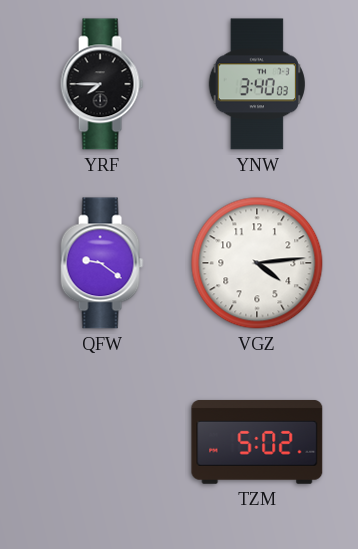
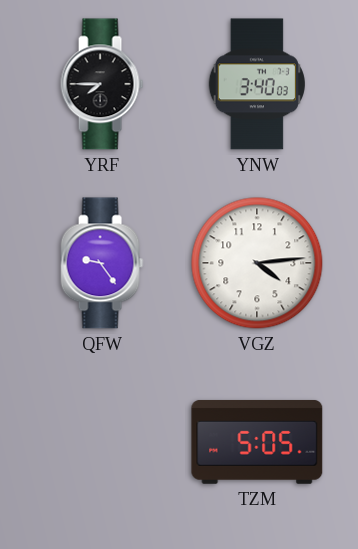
QFW: 9:21 -> 9:24
TZM: 5:02 -> 5:05
